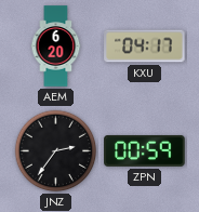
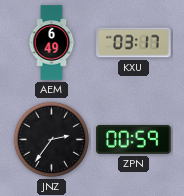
AEM: 6:20 -> 6:49
KXU: 04:17 -> 03:17
